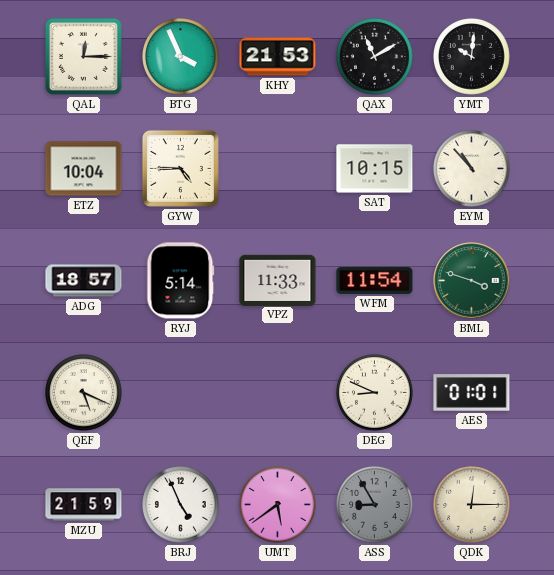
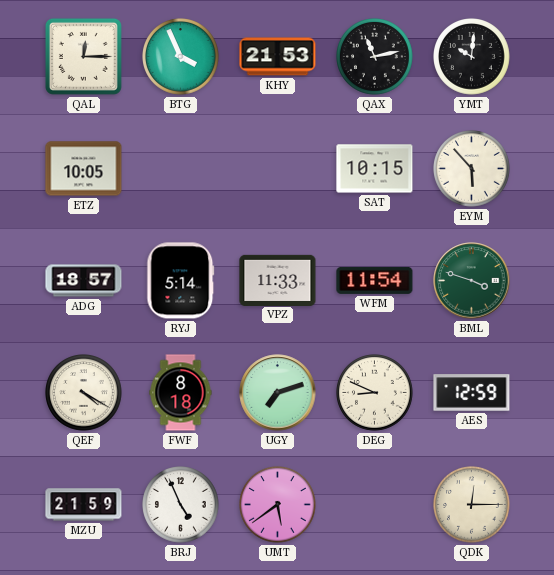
QAX: 11:10 -> 11:13
ETZ: 10:04 -> 10:05
GYW: 4:45 -> none
EYM: 10:53 -> 5:53
QEF: 5:19 -> 4:20
FWF: none -> 8:18
UGY: none -> 7:12
AES: 01:01 -> 12:59
ASS: 8:55 -> none
